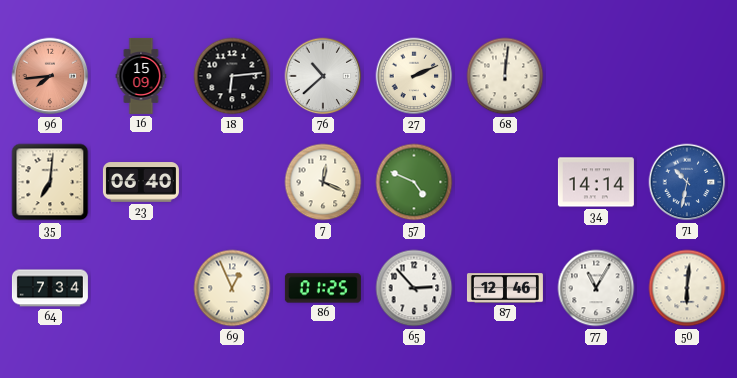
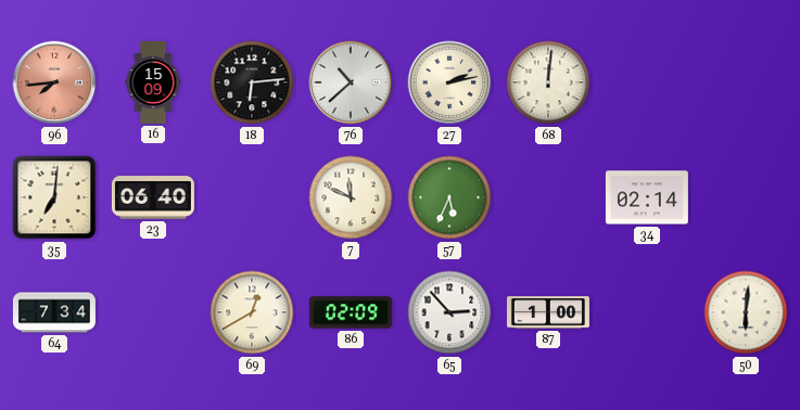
27: 2:11 -> 2:13
7: 12:19 -> 11:49
57: 4:49 -> 5:34
34: 14:14 -> 02:14
71: 10:32 -> none
69: 12:56 -> 12:40
86: 01:25 -> 02:09
87: 12:46 -> 1:00
77: 11:05 -> none
